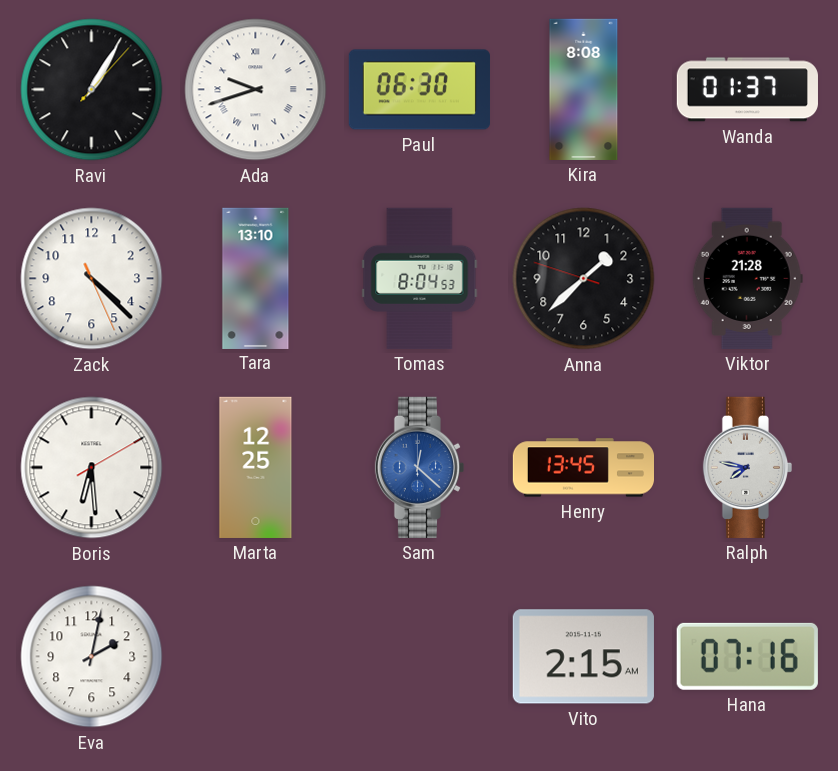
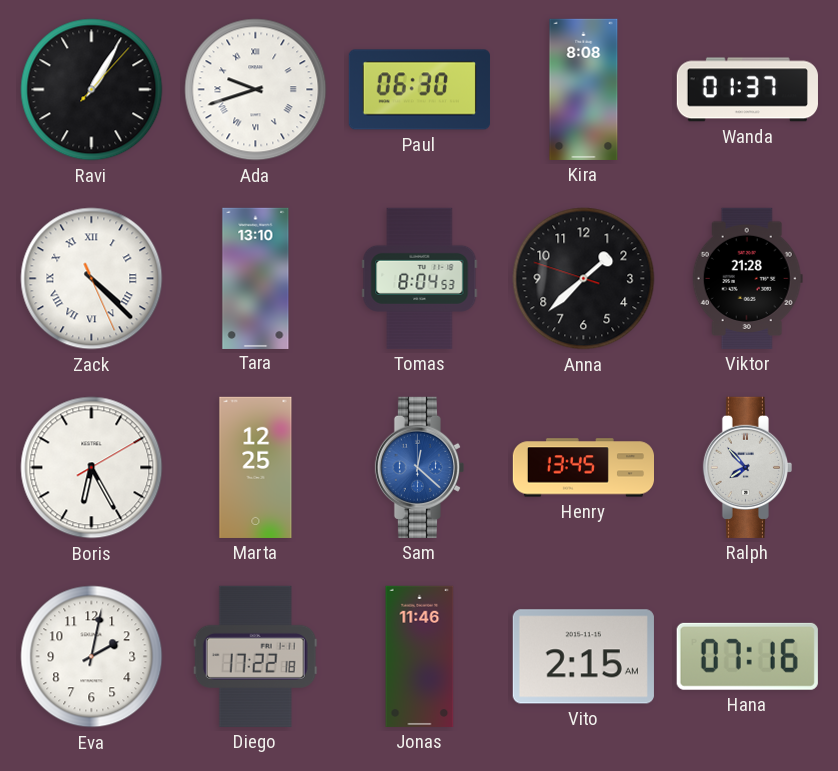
Zack numerals: Arabic -> Roman
Boris: 6:29 -> 6:25
Ralph: 7:47 -> 7:53
Diego: none -> 17:22
Jonas: none -> 11:46
